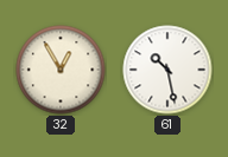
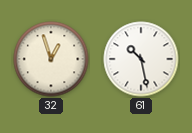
32: 12:55 -> 12:57
